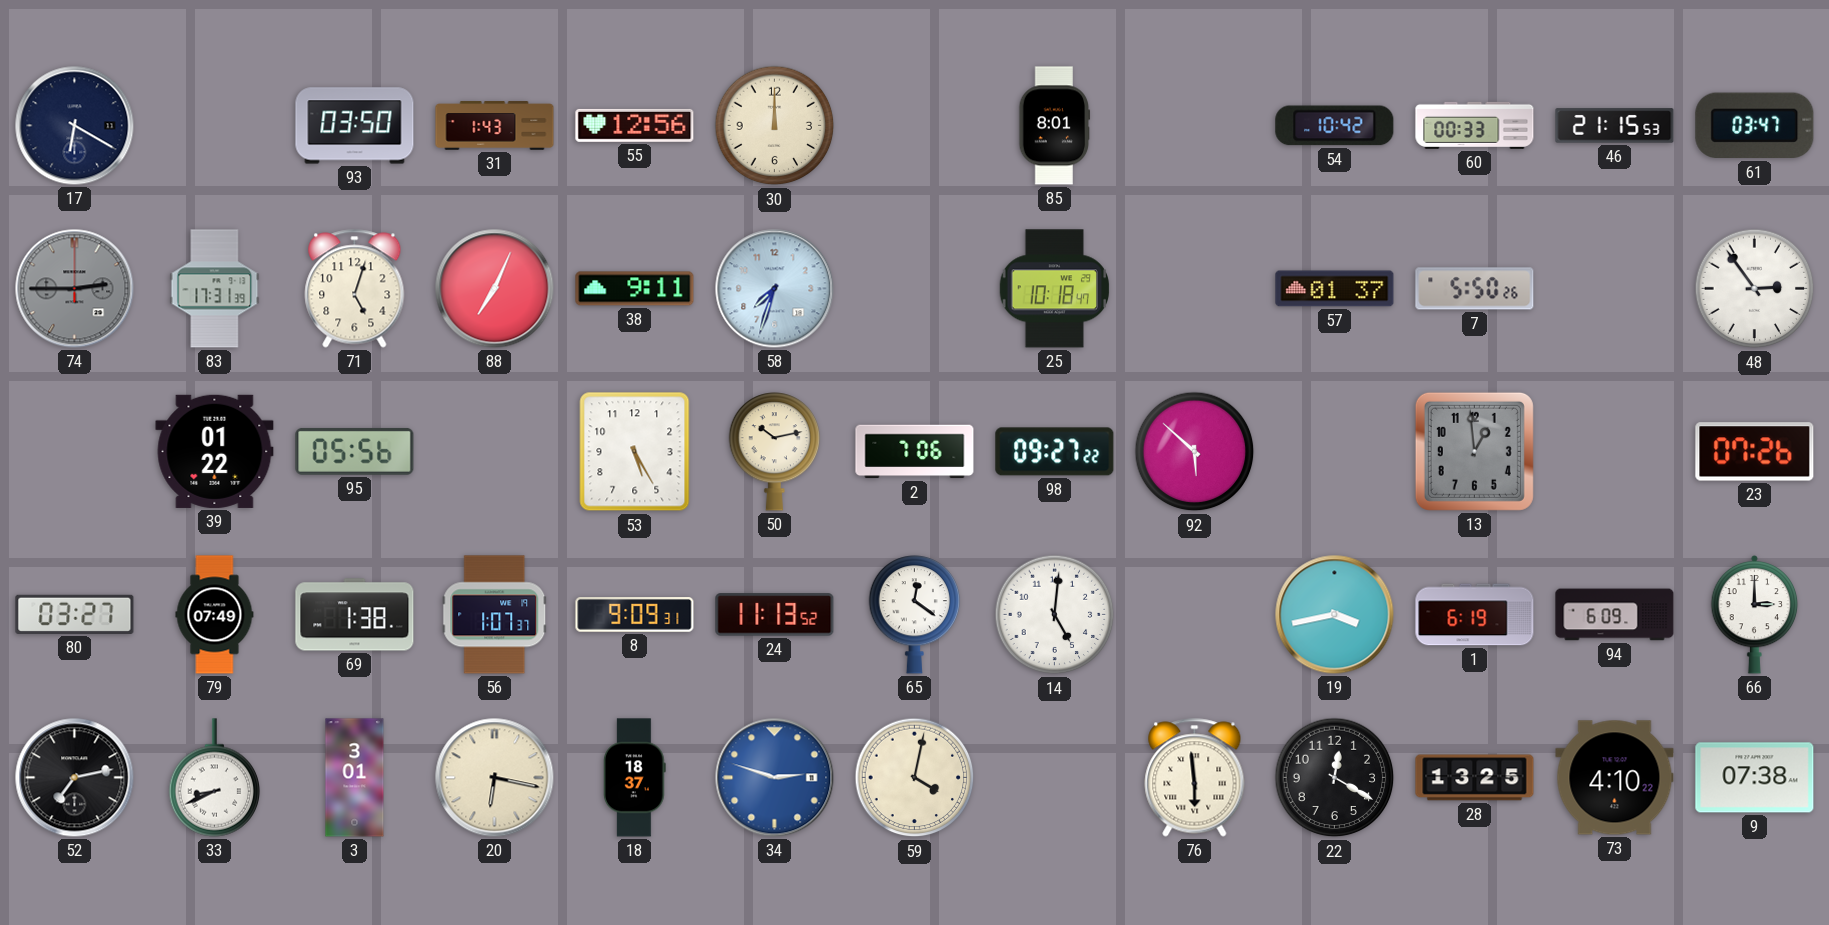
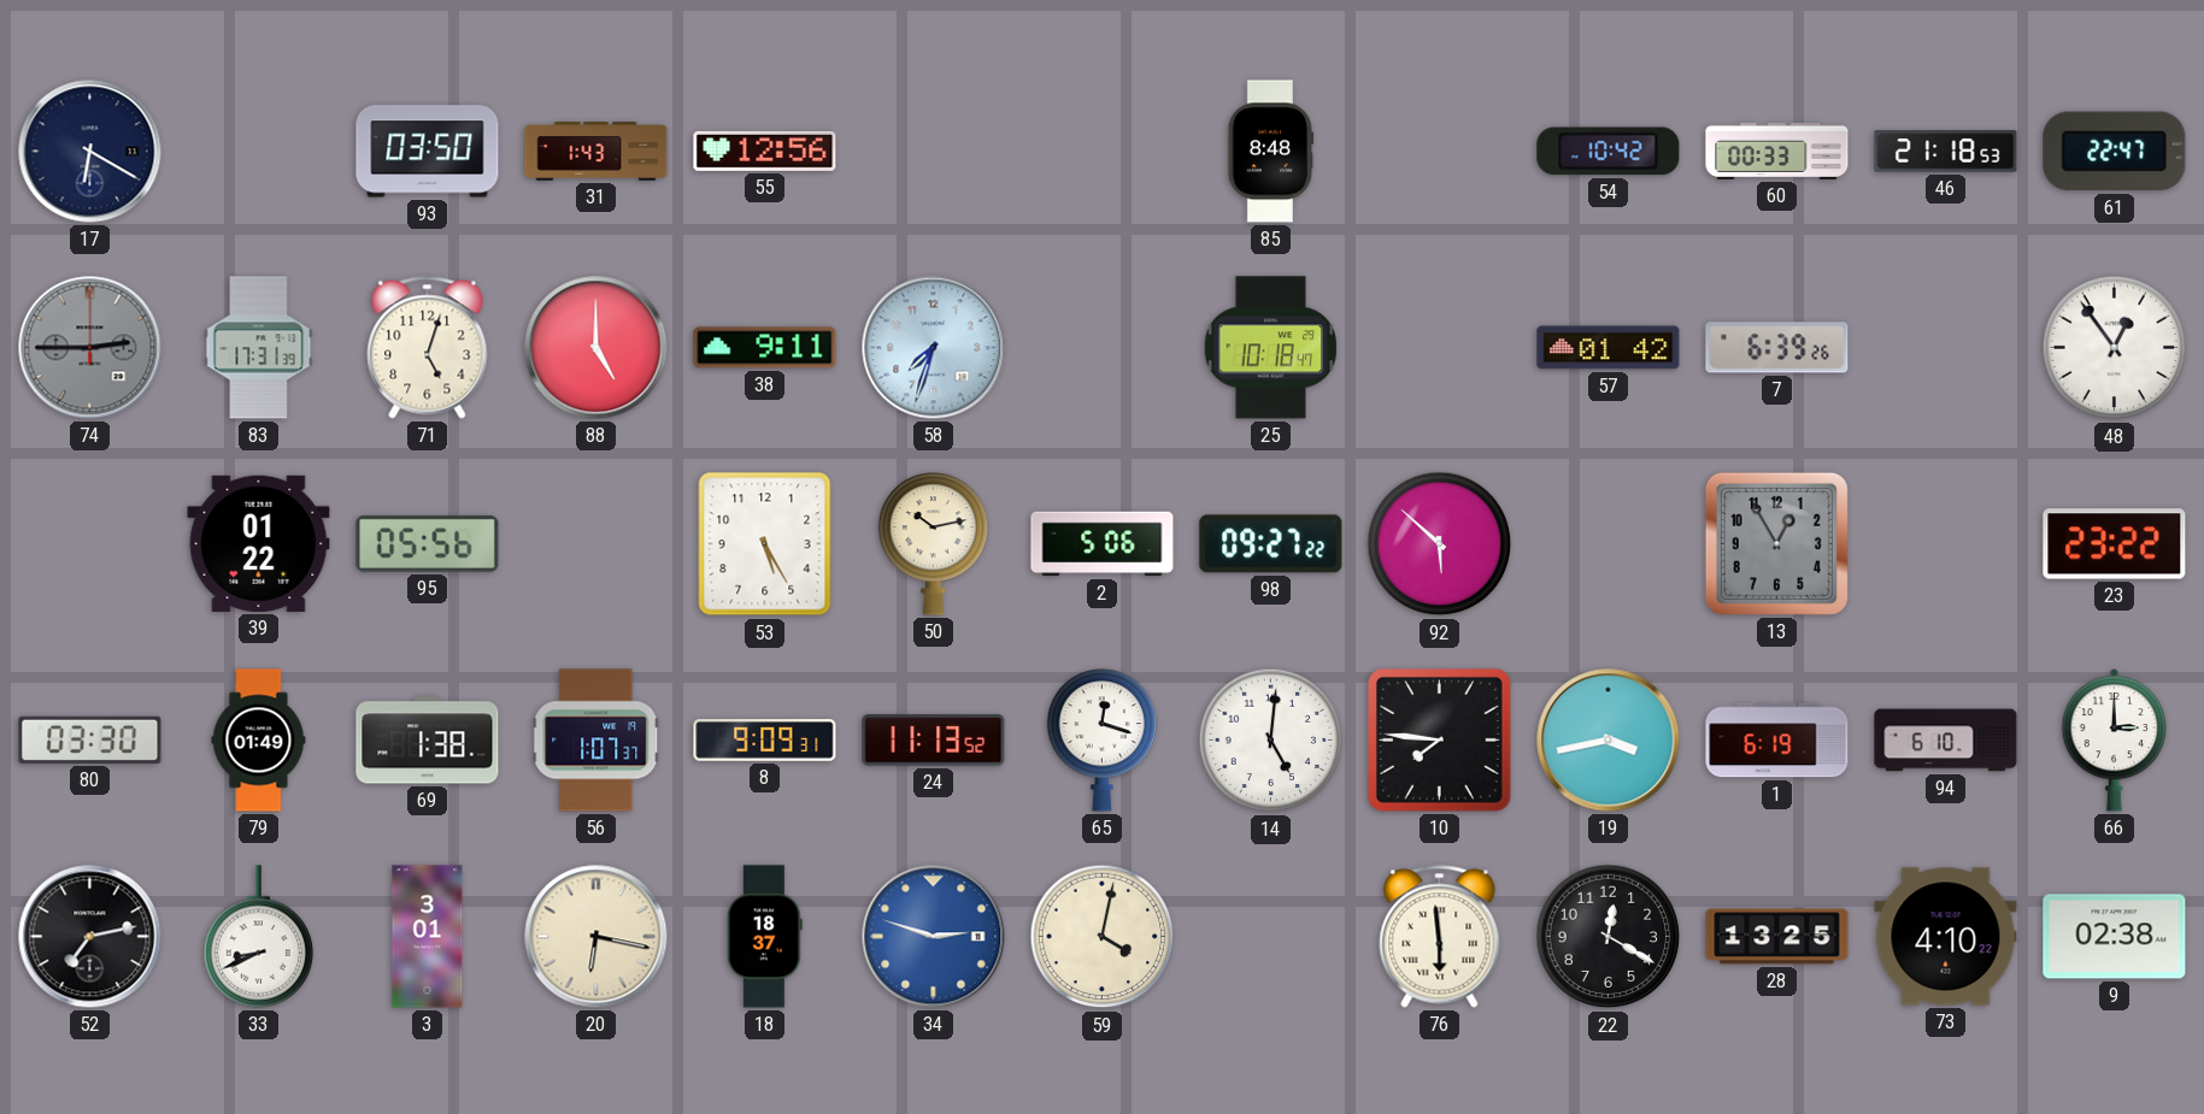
30: 12:00 -> none
85: 8:01 -> 8:48
46: 21:15 -> 21:18
61: 03:47 -> 22:47
88: 7:04 -> 5:00
57: 01:37 -> 01:42
7: 5:50 -> 6:39
48: 2:54 -> 12:54
2: 7:06 -> 5:06
13: 12:59 -> 12:55
23: 07:26 -> 23:22
80: 03:27 -> 03:30
79: 07:49 -> 01:49
65: 12:21 -> 12:18
10: none -> 7:46
94: 6:09 -> 6:10
9: 07:38 -> 02:38
